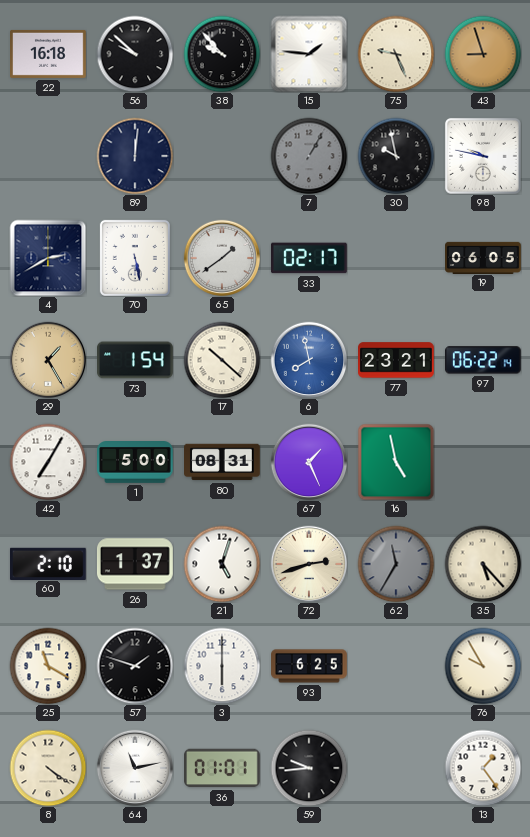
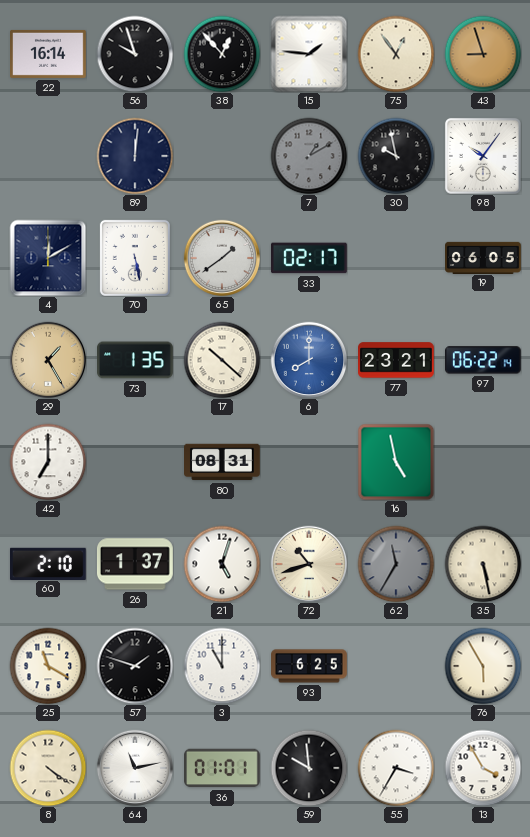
22: 16:18 -> 16:14
56: 9:52 -> 9:57
38: 9:53 -> 12:53
75: 9:26 -> 12:54
7: 1:05 -> 1:10
98: 9:47 -> 10:06
4: 2:40 -> 12:10
73: 1:54 -> 1:35
6: 7:58 -> 8:00
42: 7:05 -> 7:00
1: 5:00 -> none
67: 1:26 -> none
72: 2:42 -> 10:42
35: 5:23 -> 5:28
3: 6:00 -> 11:00
76: 9:55 -> 5:55
59: 9:44 -> 9:59
55: none -> 3:35
13: 1:24 -> 3:55
